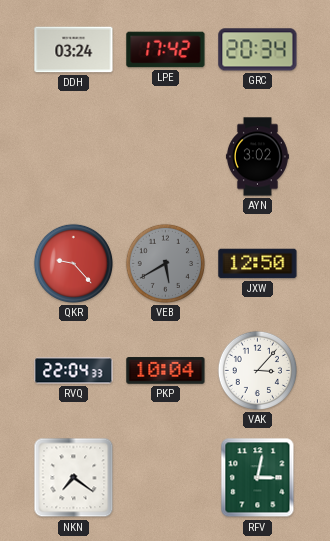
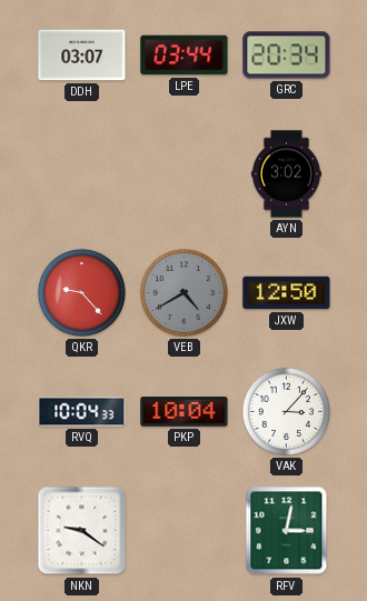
DDH: 03:24 -> 03:07
LPE: 17:42 -> 03:44
VEB: 5:40 -> 4:40
RVQ: 22:04 -> 10:04
NKN: 7:21 -> 9:21
